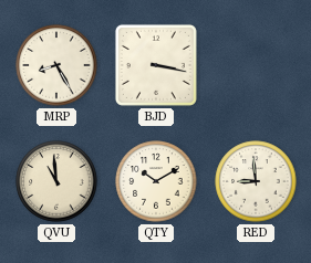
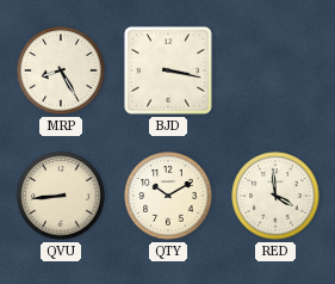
QVU: 10:59 -> 8:44
RED: 8:59 -> 3:59
